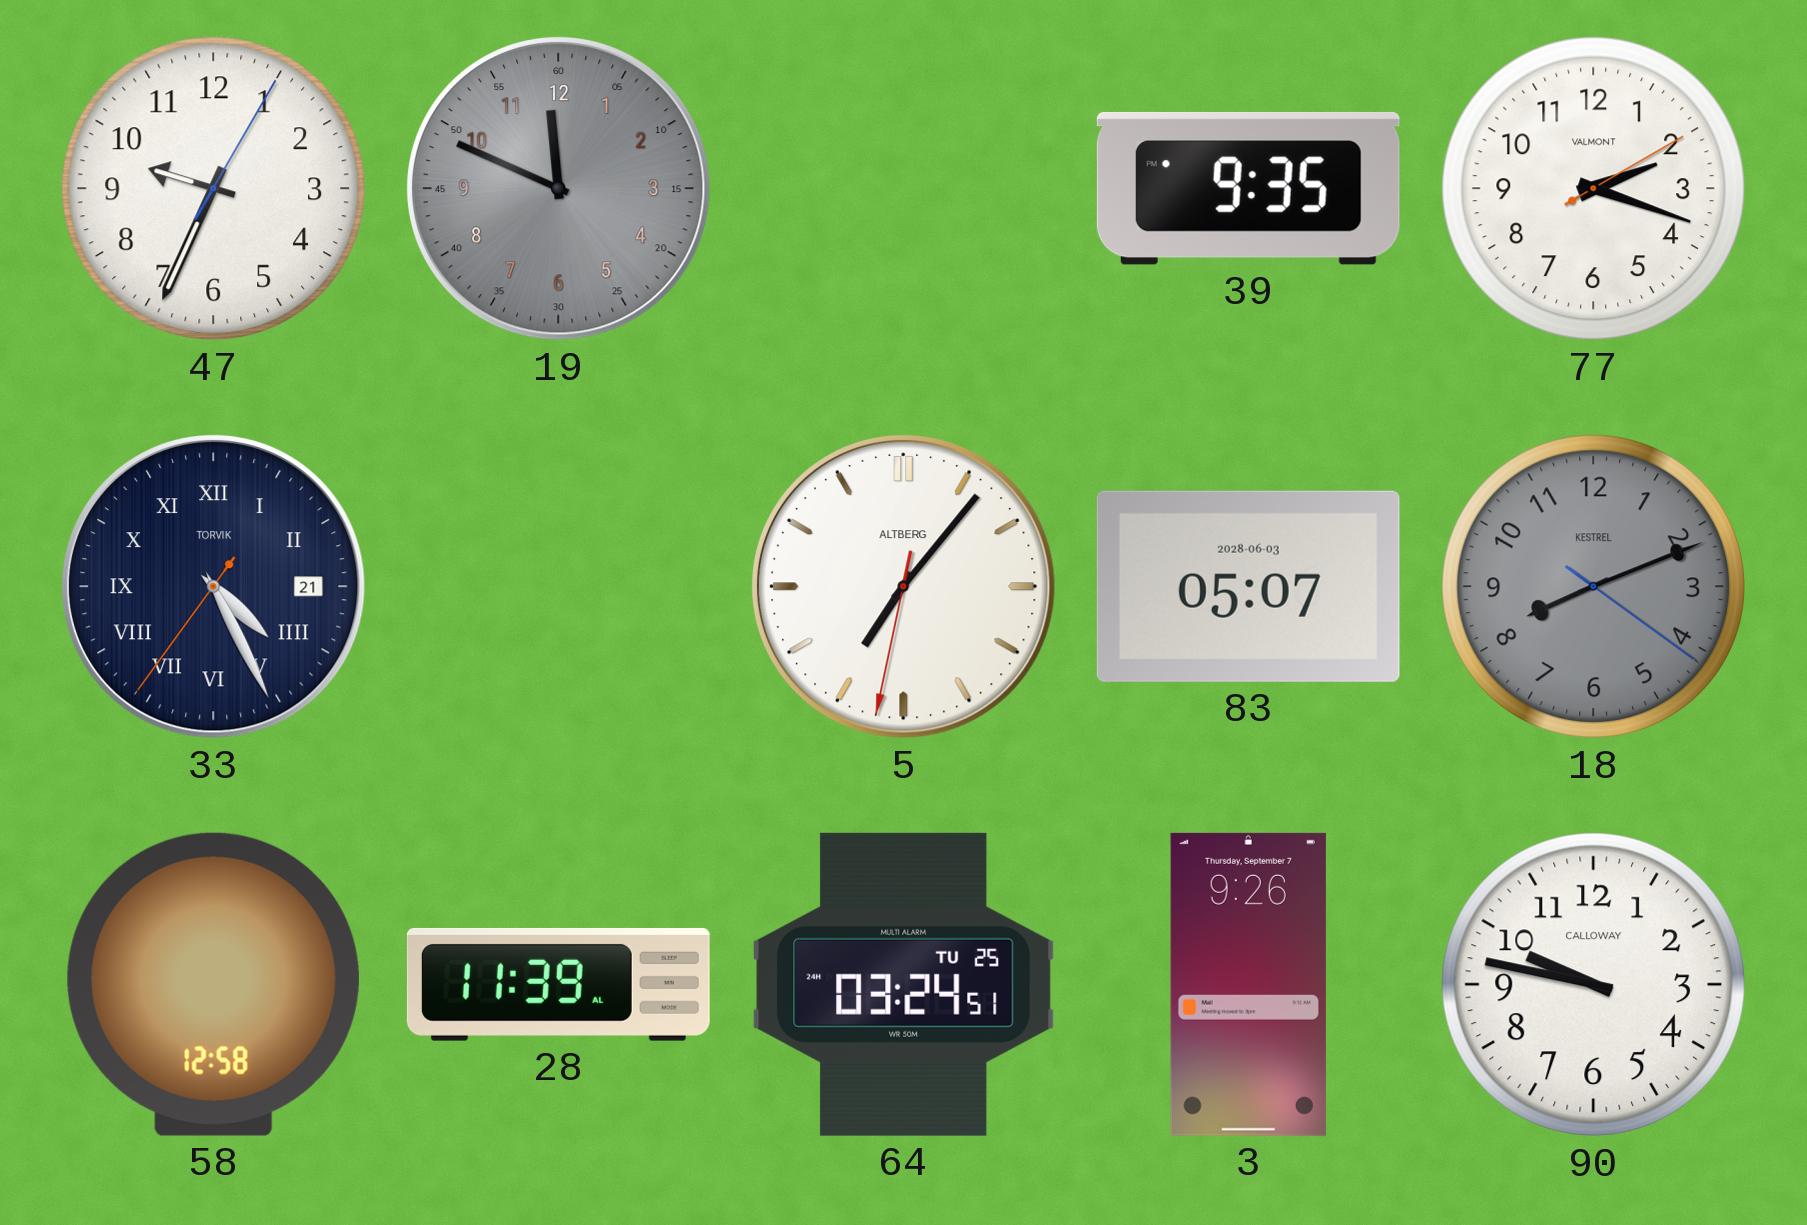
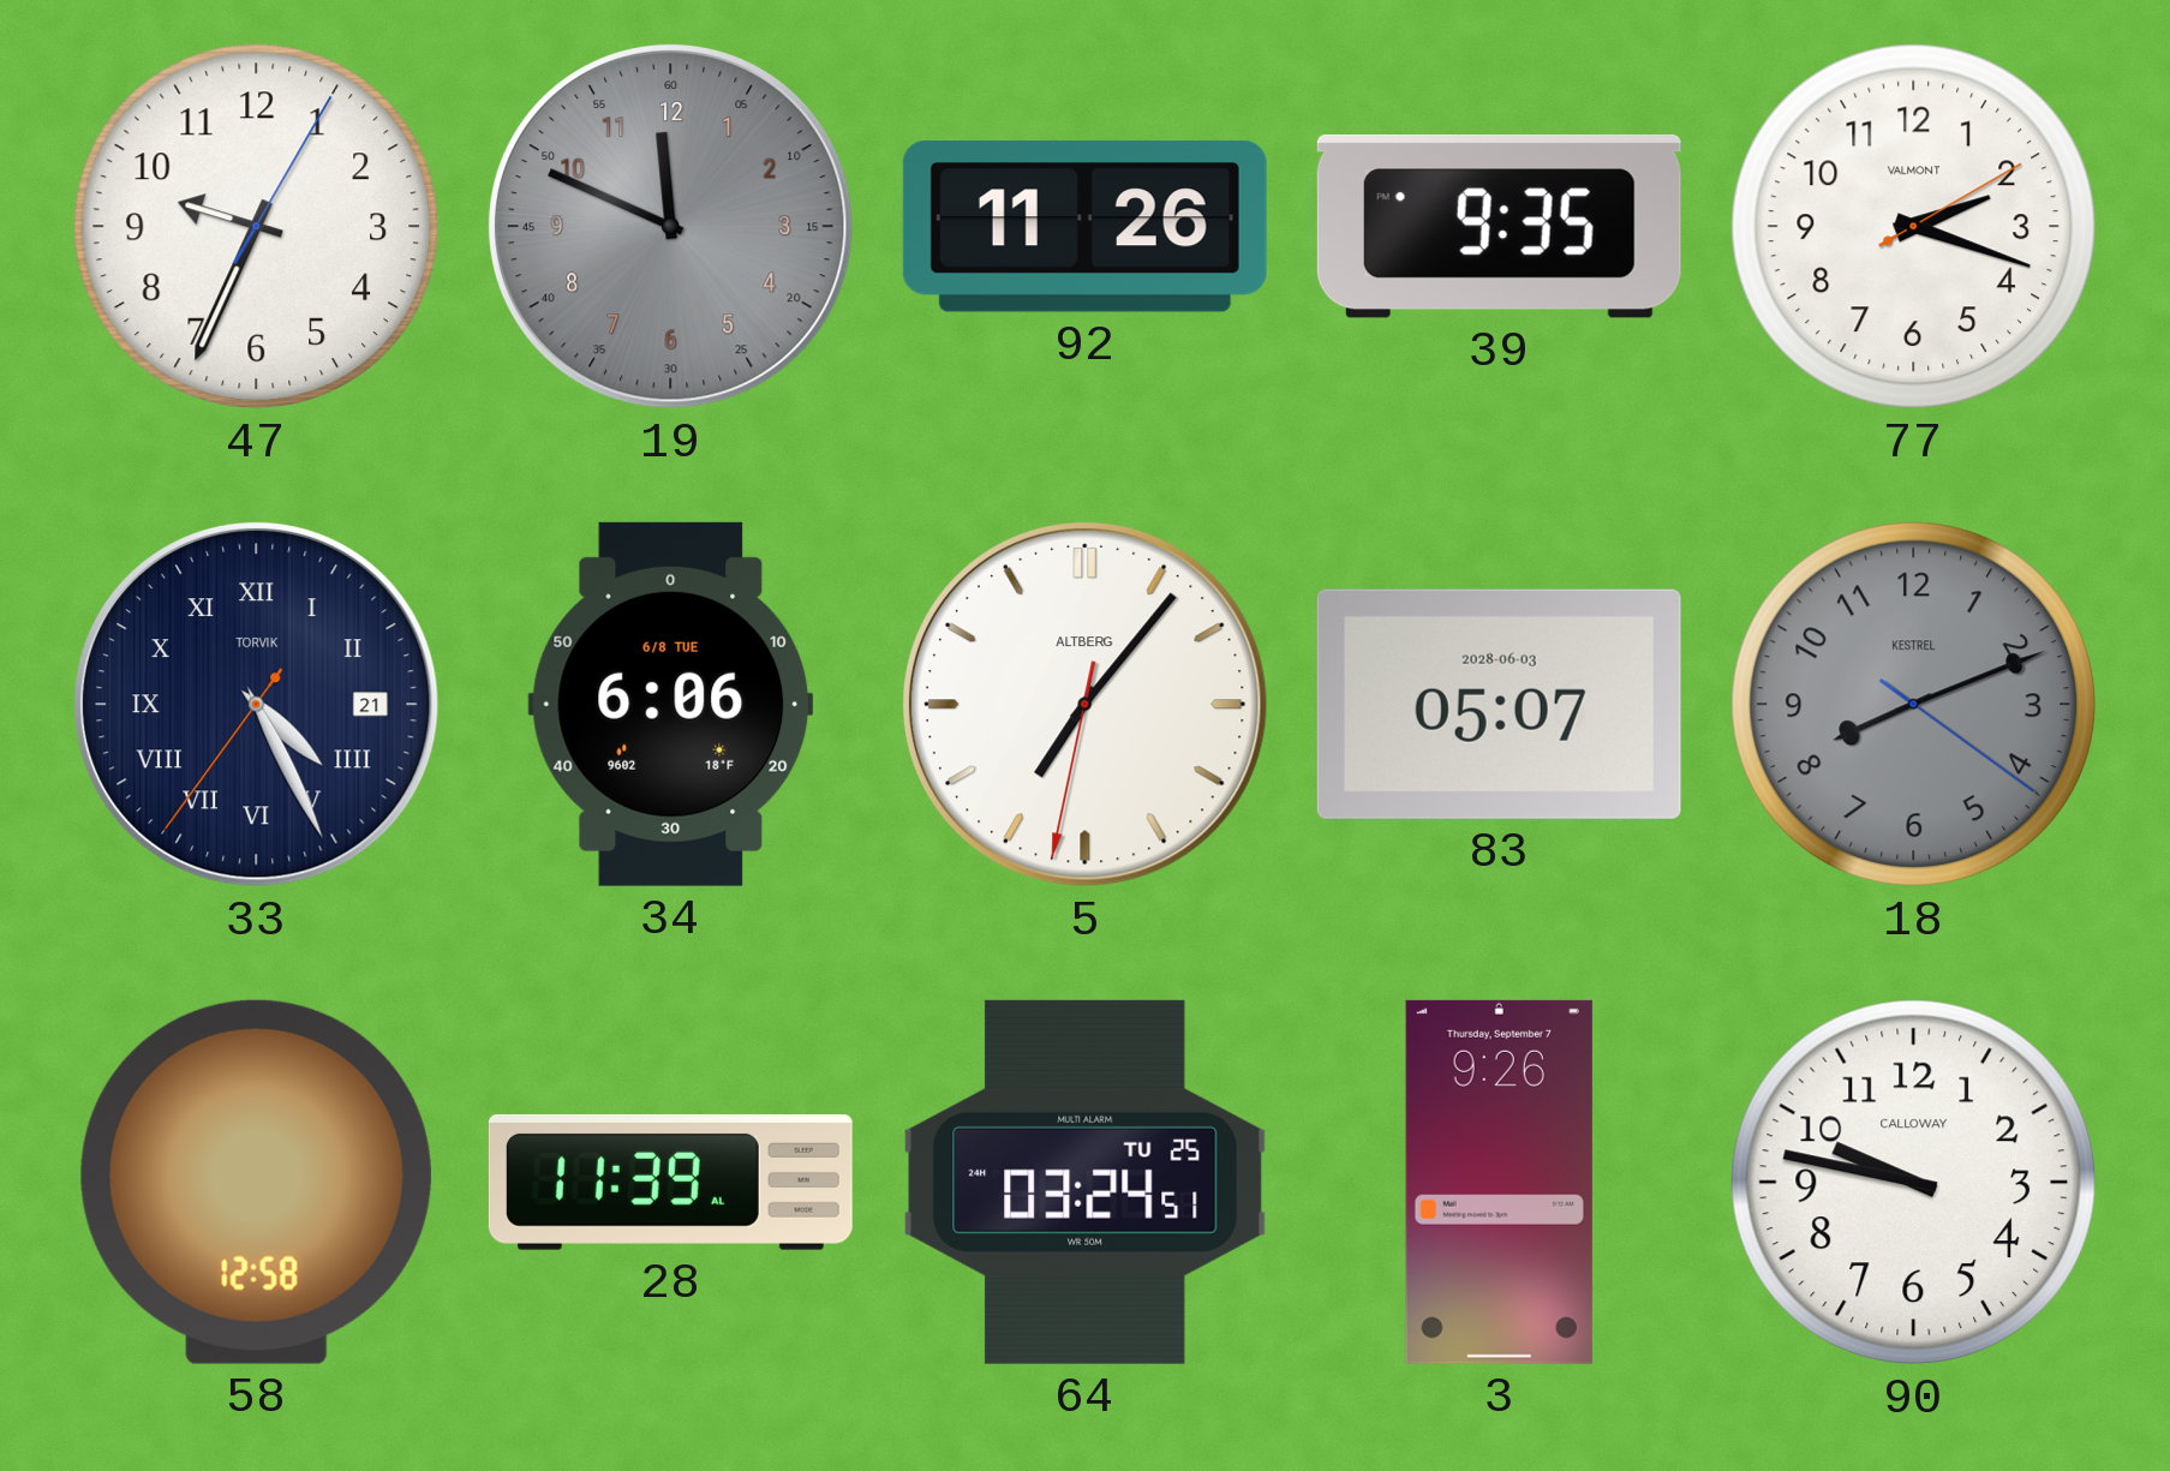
92: none -> 11:26
34: none -> 6:06
